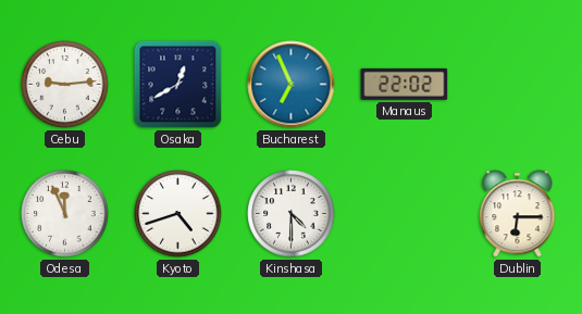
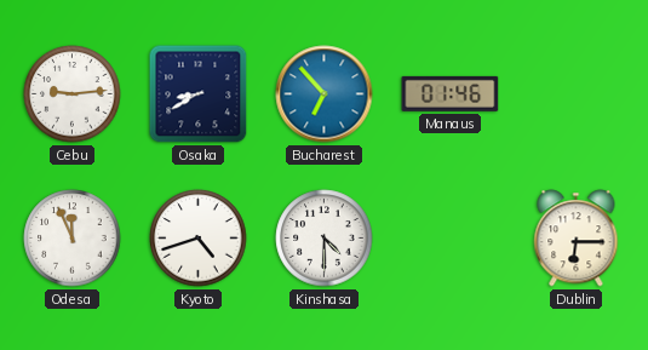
Osaka: 12:40 -> 8:40
Bucharest: 6:56 -> 6:53
Manaus: 22:02 -> 01:46
